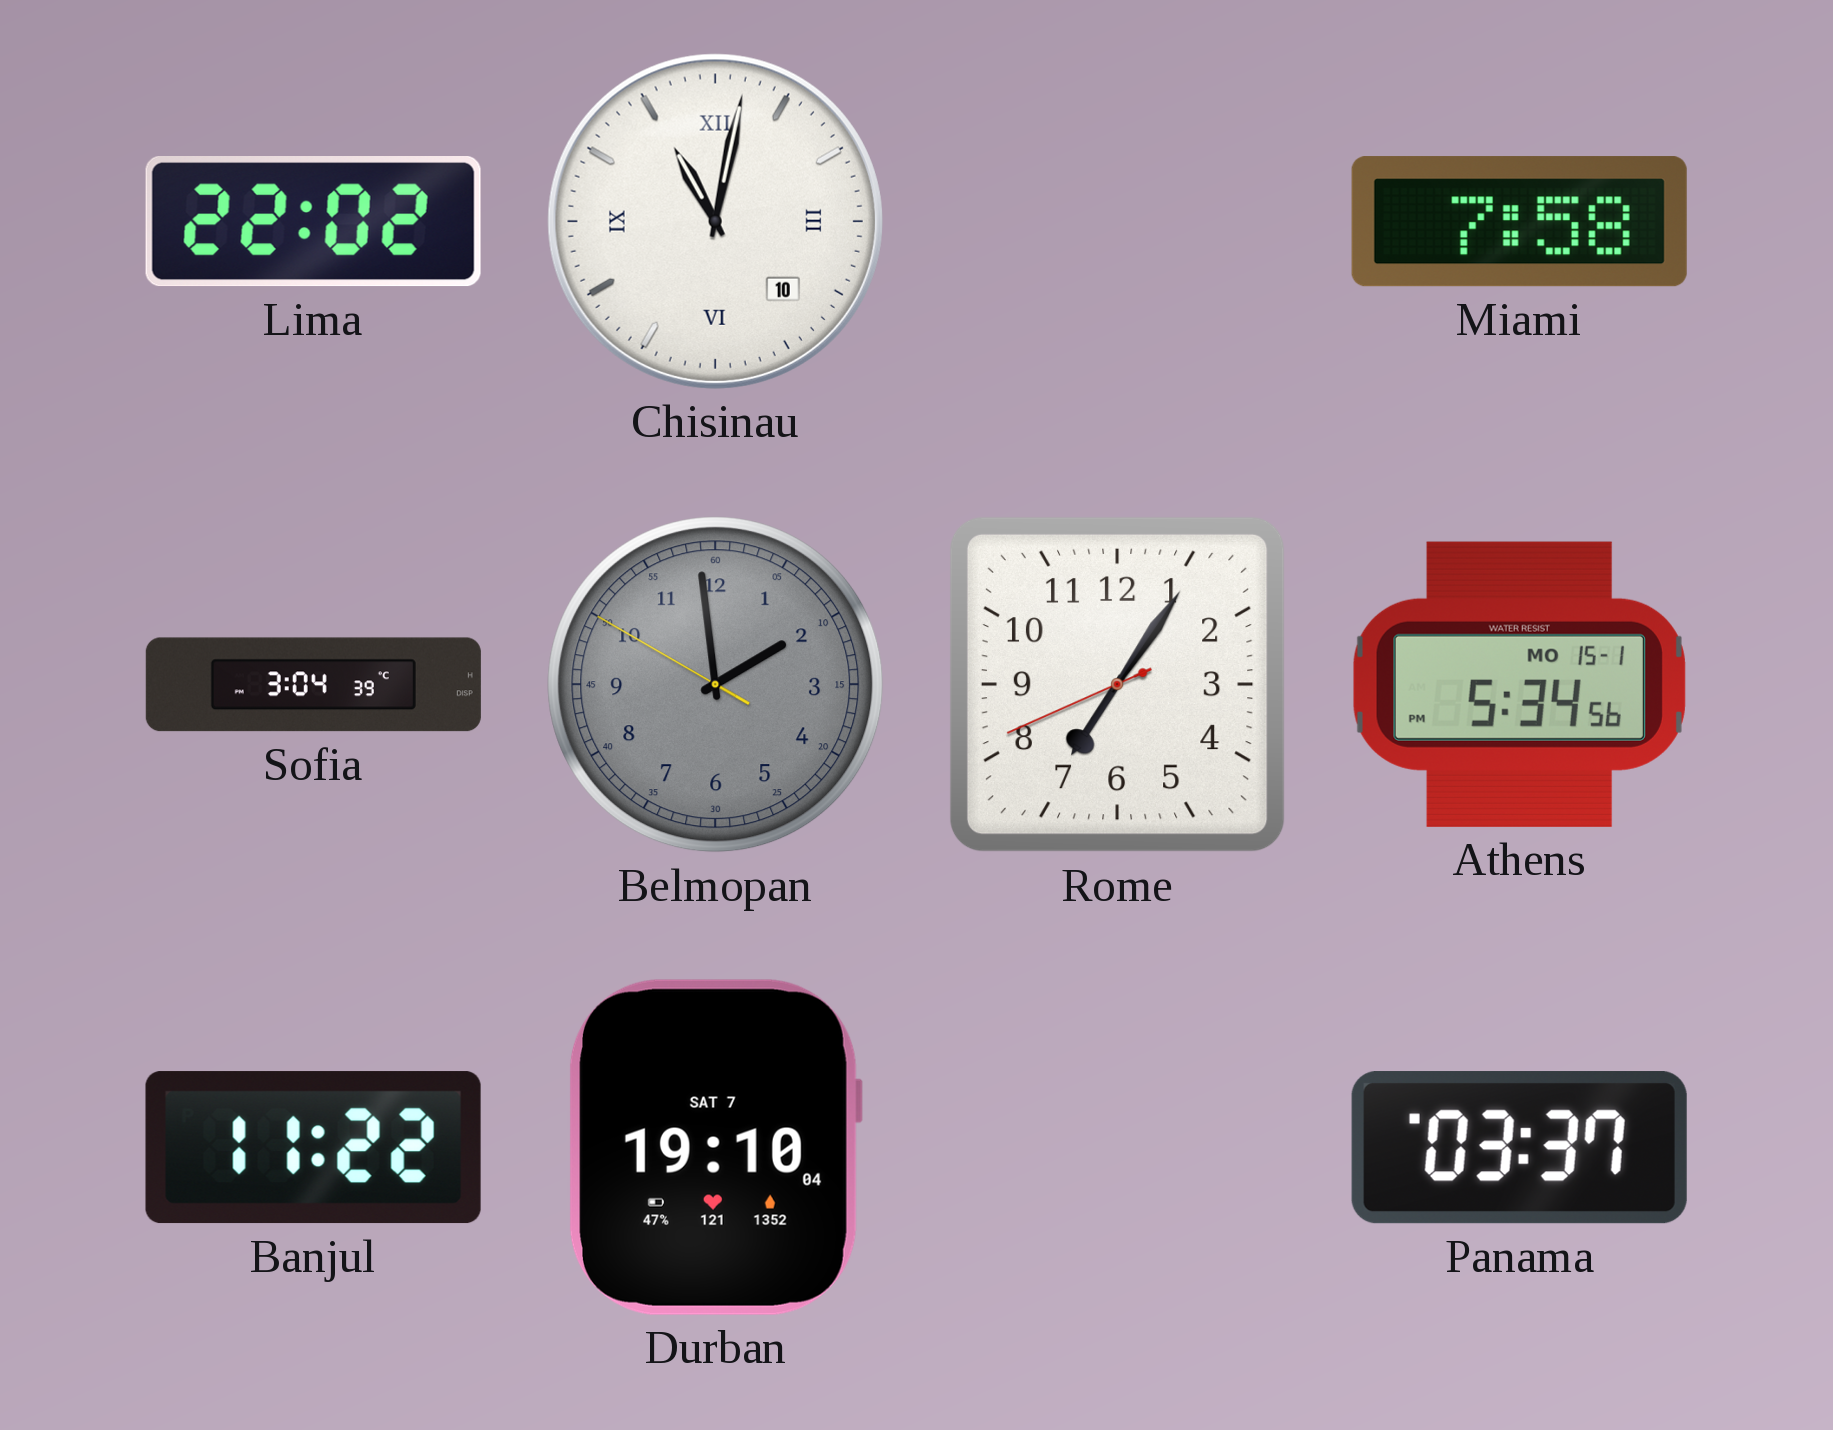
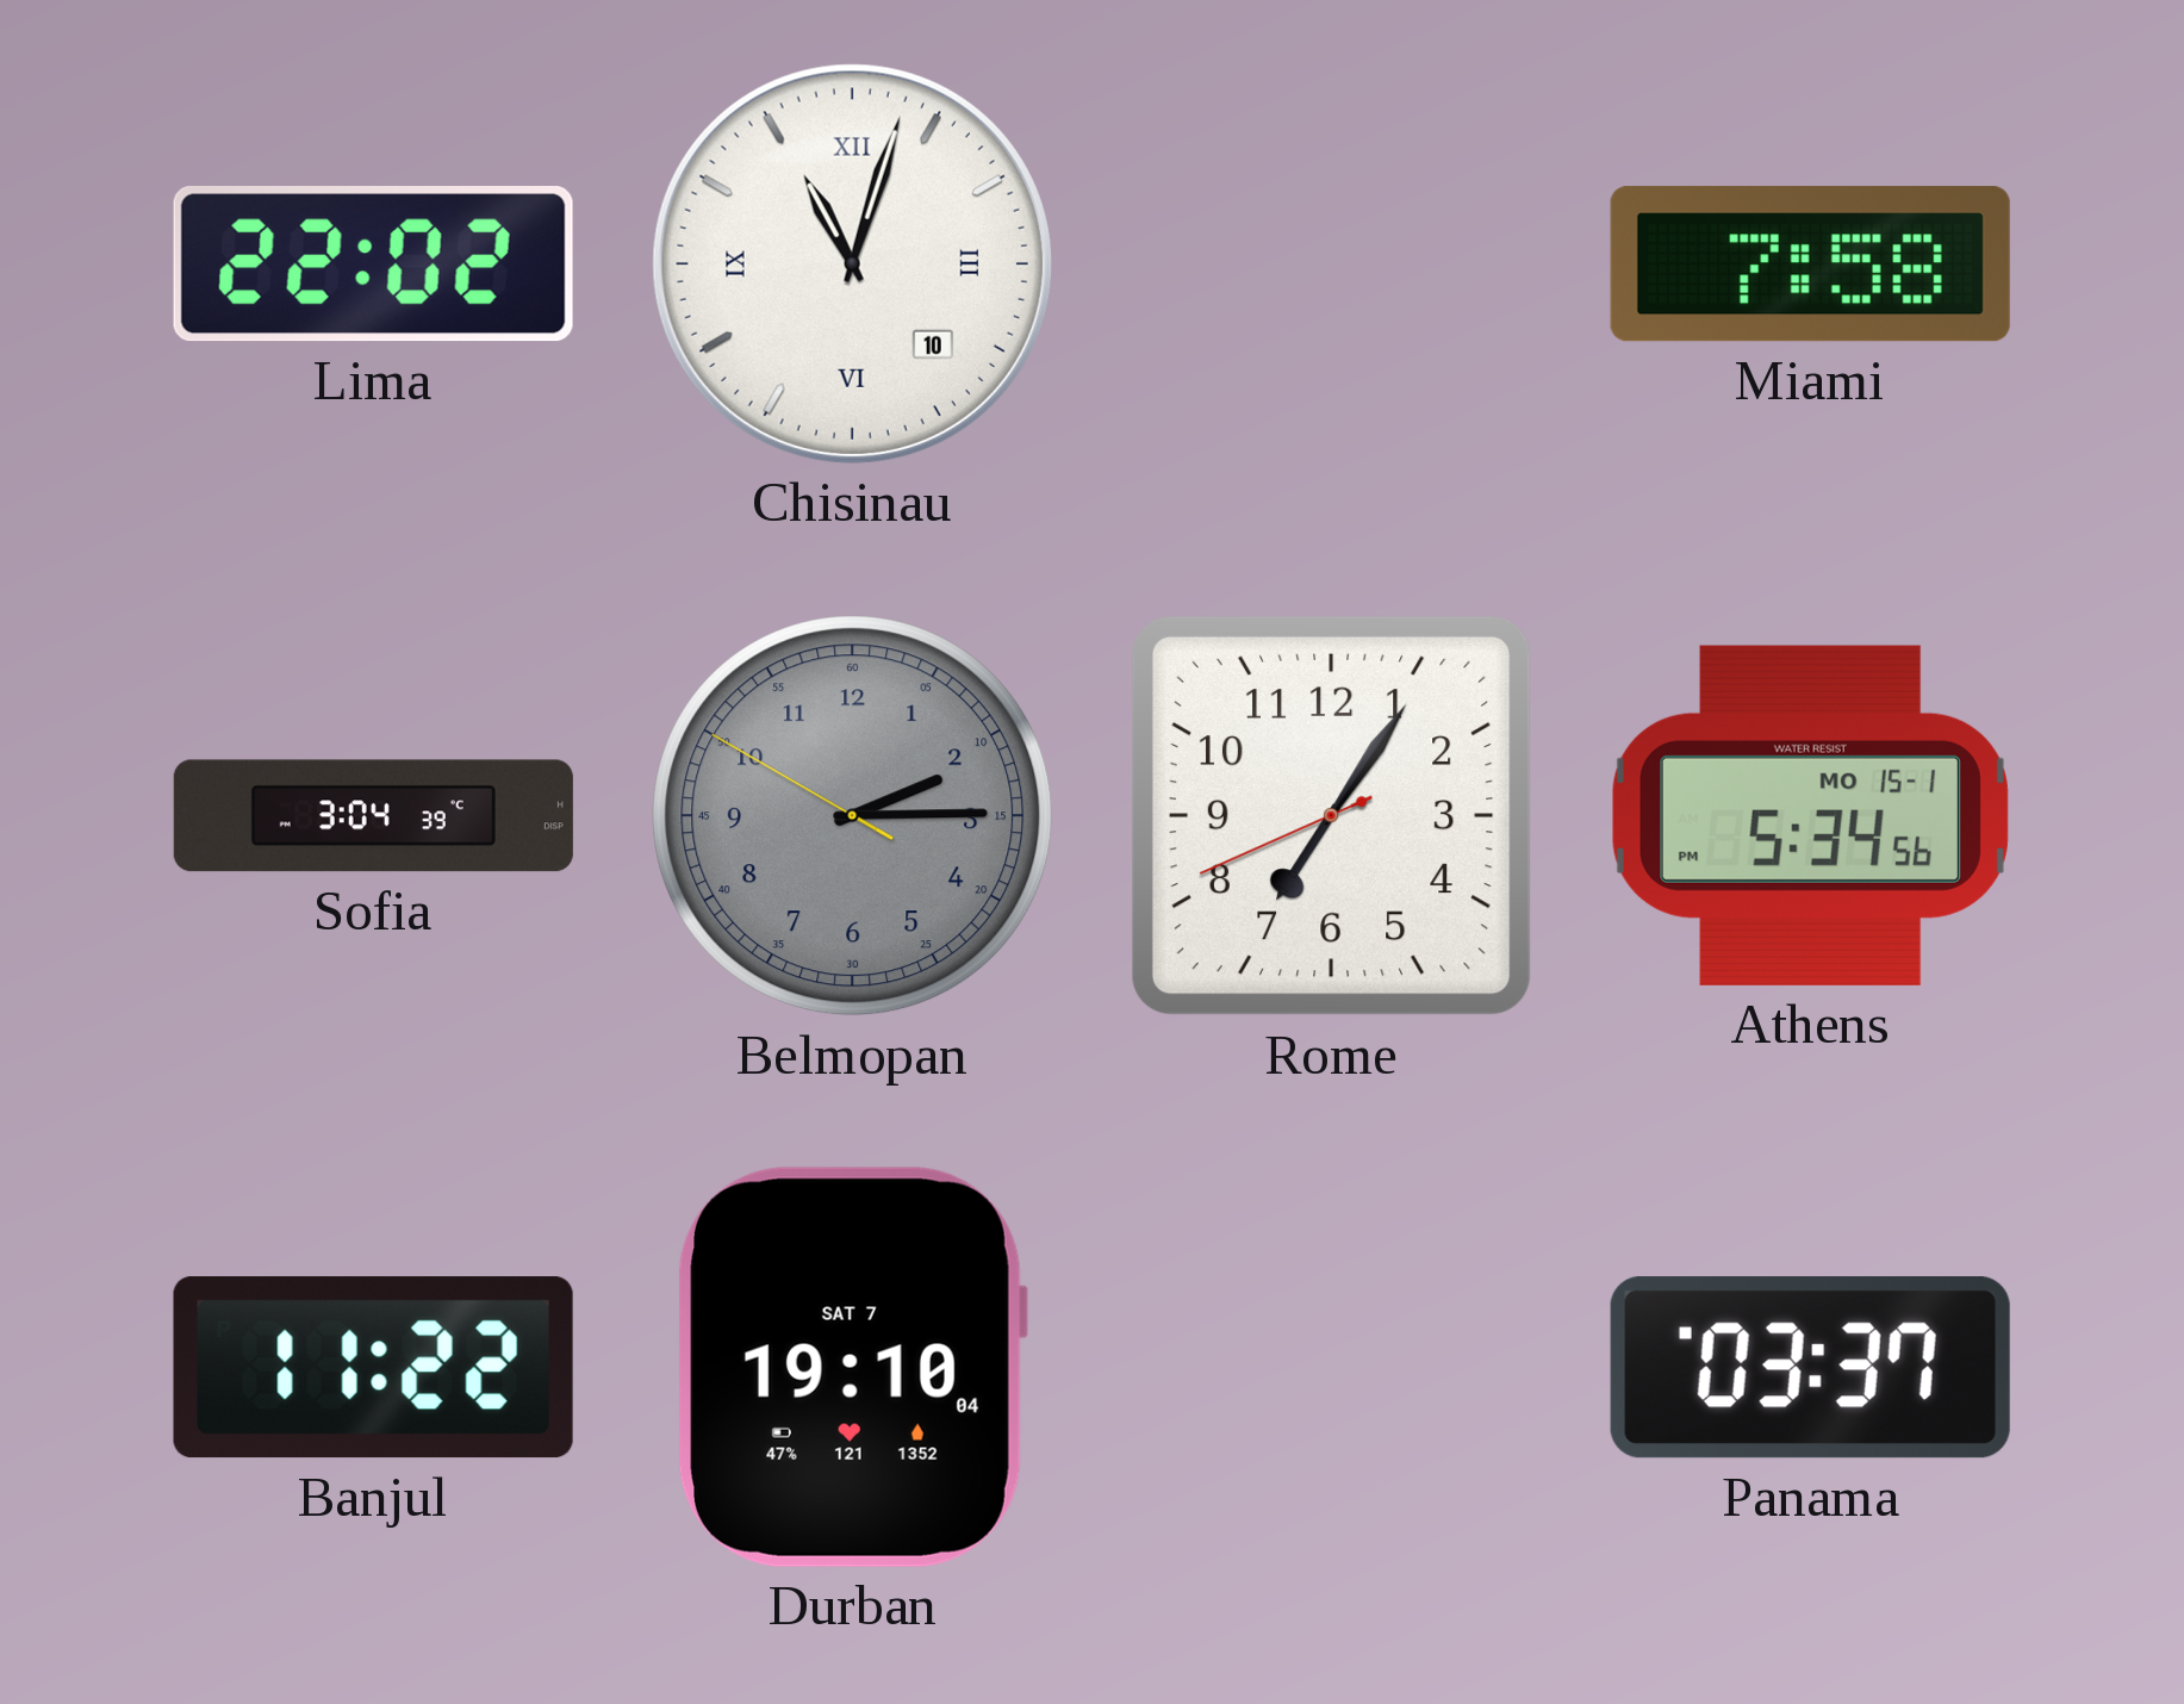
Chisinau: 11:02 -> 11:03
Belmopan: 1:58 -> 2:14
